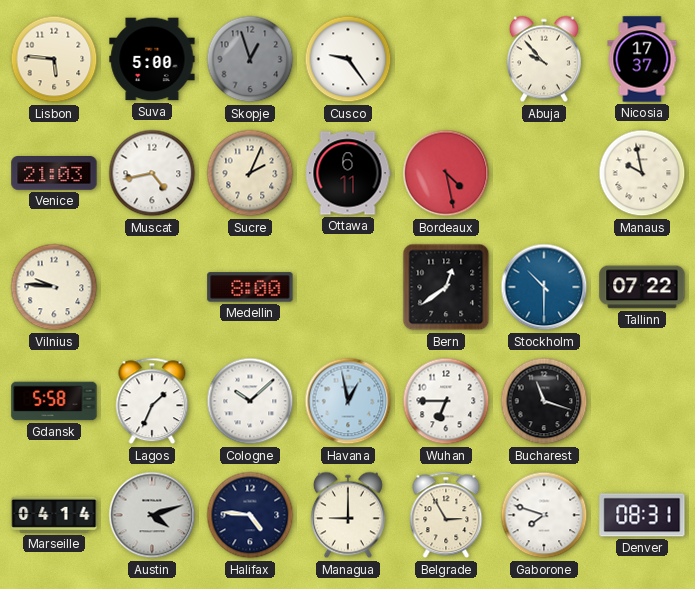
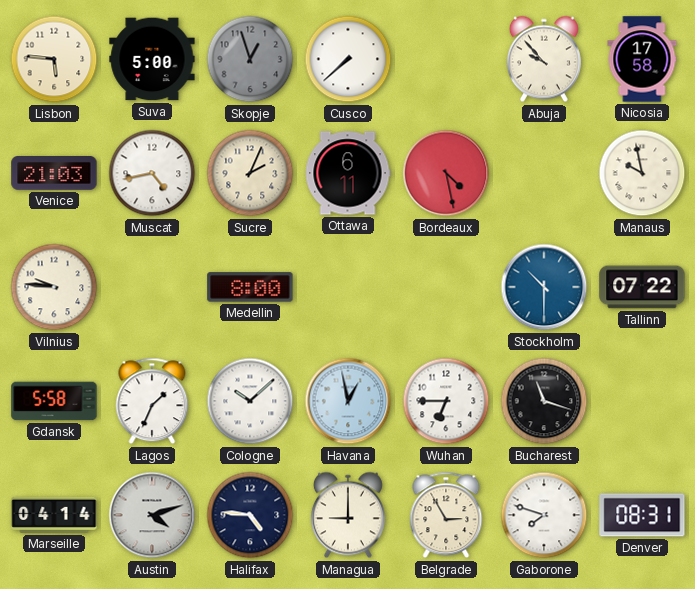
Cusco: 9:24 -> 7:38
Nicosia: 17:37 -> 17:58
Bern: 12:39 -> none
